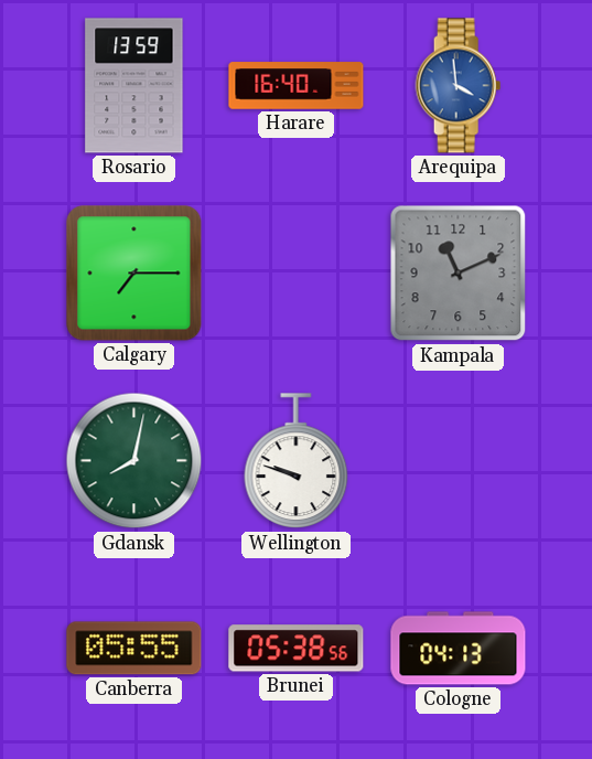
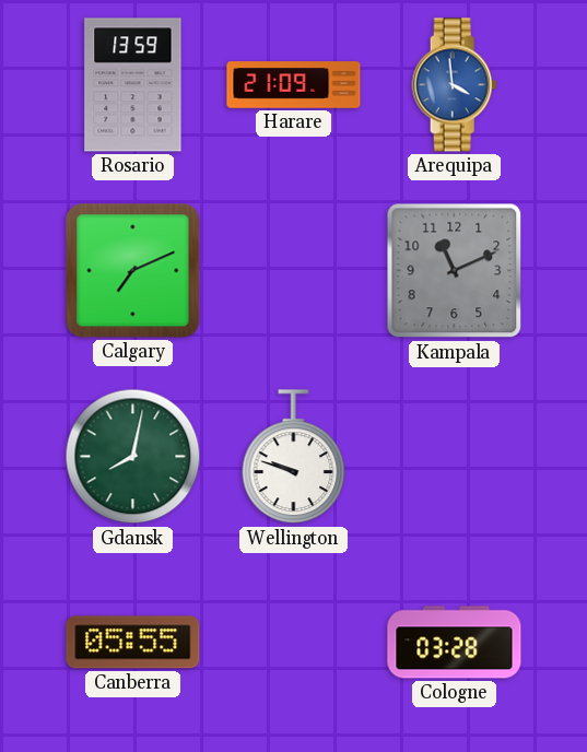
Harare: 16:40 -> 21:09
Calgary: 7:15 -> 7:11
Brunei: 05:38 -> none
Cologne: 04:13 -> 03:28
